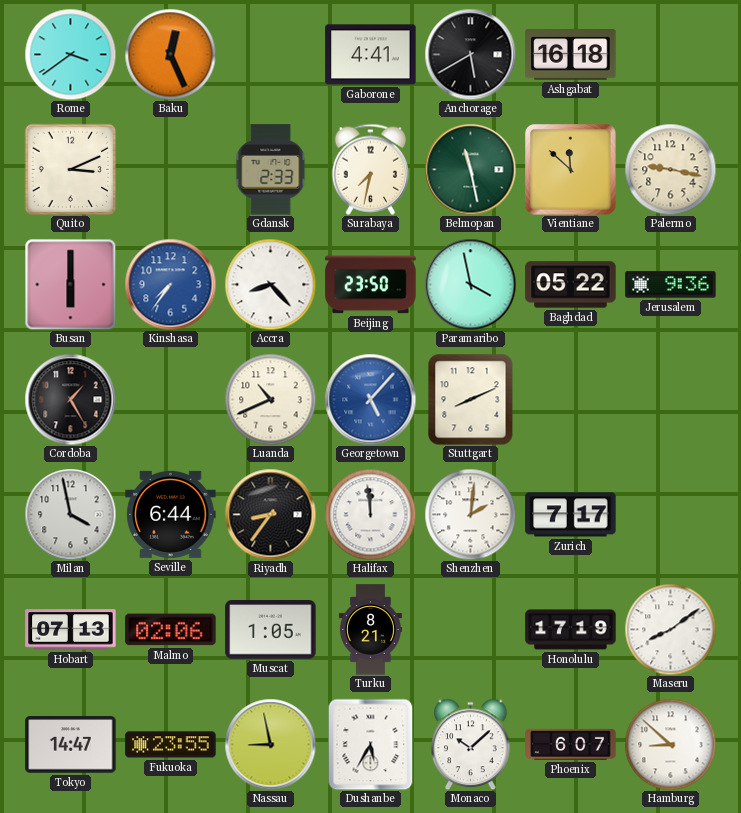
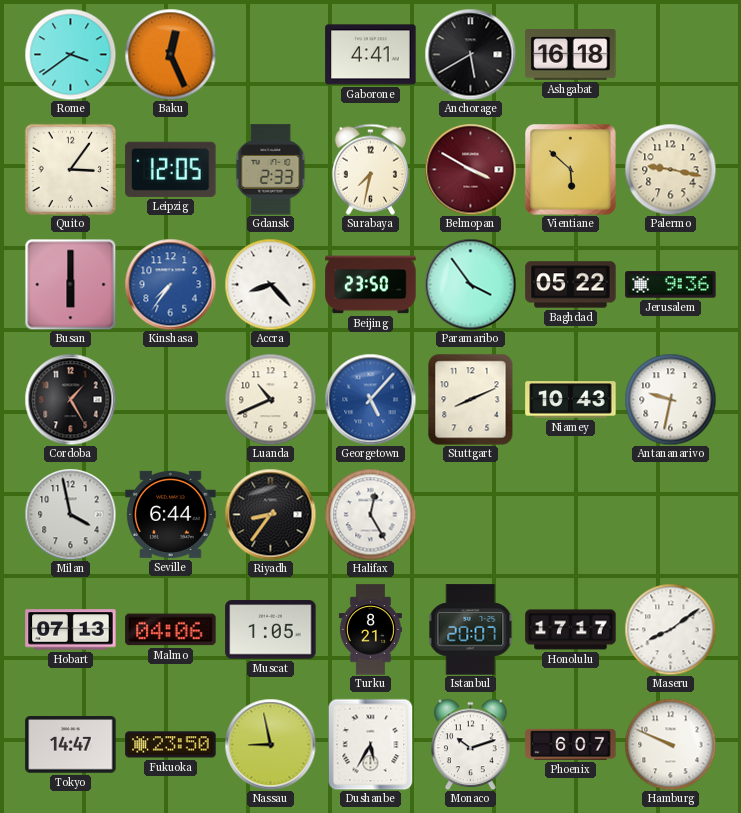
Quito: 3:11 -> 3:06
Leipzig: none -> 12:05
Belmopan: 11:28 -> 3:50
Belmopan dial: green -> burgundy
Vientiane: 11:52 -> 5:52
Paramaribo: 3:58 -> 3:54
Niamey: none -> 10:43
Antananarivo: none -> 9:32
Halifax: 11:59 -> 12:25
Shenzhen: 2:01 -> none
Zurich: 7:17 -> none
Malmo: 02:06 -> 04:06
Istanbul: none -> 20:07
Honolulu: 17:19 -> 17:17
Fukuoka: 23:55 -> 23:50
Monaco: 10:08 -> 10:12
Hamburg: 8:52 -> 9:49
